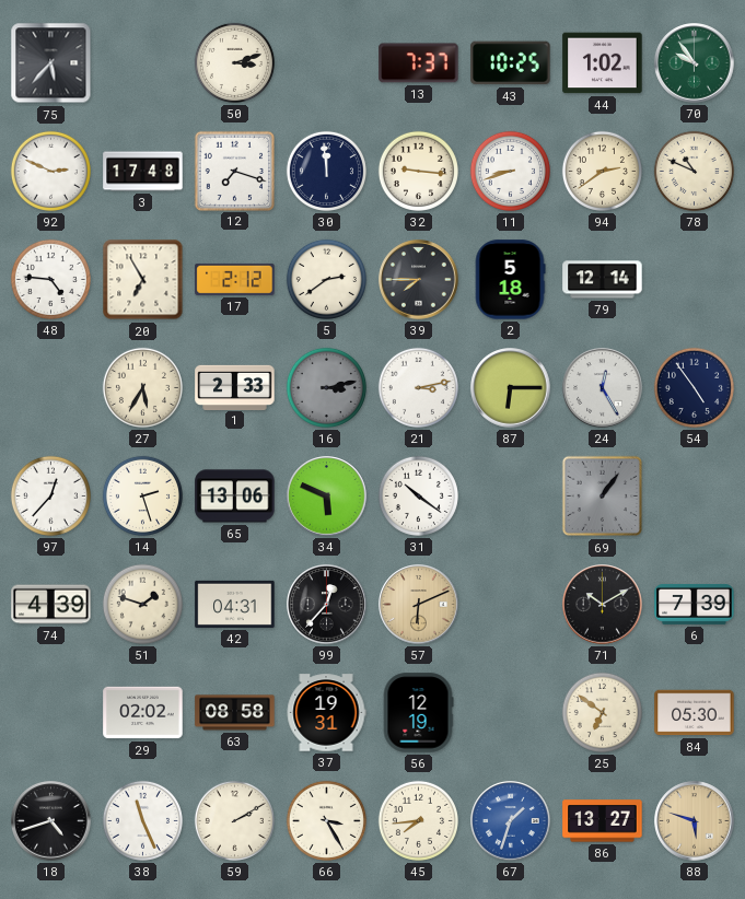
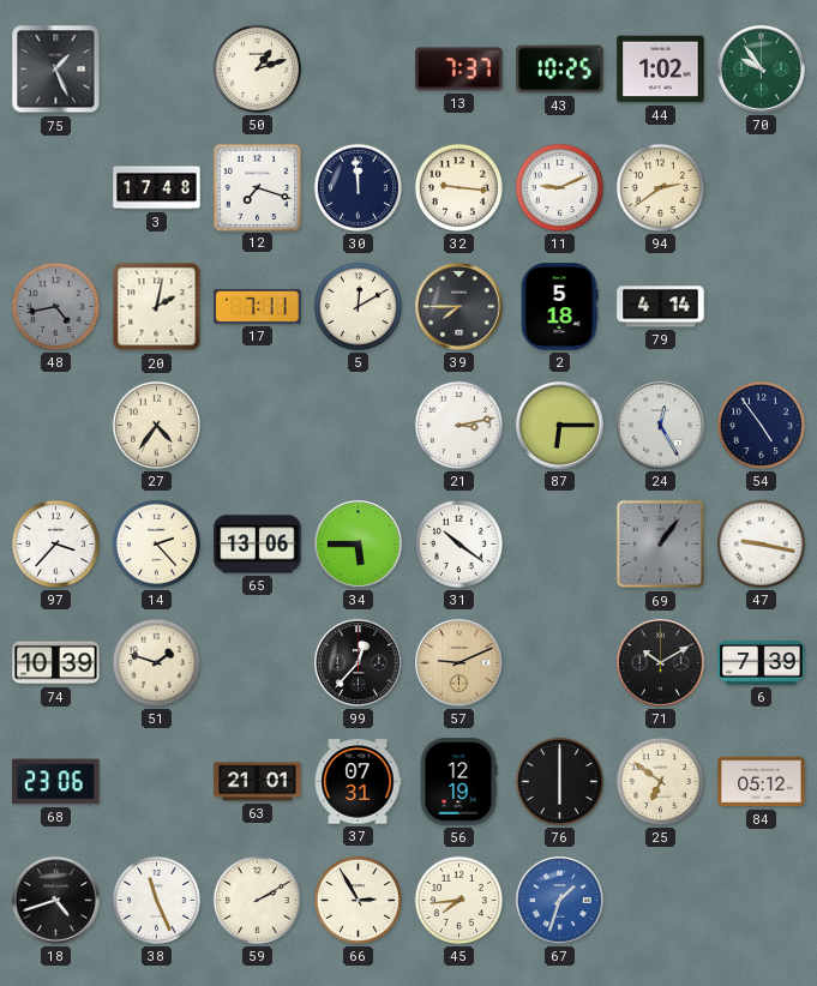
75: 5:37 -> 1:26
50: 3:12 -> 1:12
92: 2:49 -> none
11: 8:42 -> 9:11
78: 10:49 -> none
48: 4:46 -> 4:43
48 dial: white -> grey
20: 6:55 -> 2:02
17: 2:12 -> 7:11
5: 2:39 -> 12:10
79: 12:14 -> 4:14
27: 5:35 -> 4:36
1: 2:33 -> none
16: 3:13 -> none
97: 12:37 -> 3:37
14: 2:27 -> 2:23
34: 5:49 -> 5:45
47: none -> 9:17
74: 4:39 -> 10:39
42: 04:31 -> none
57: 6:11 -> 9:11
68: none -> 23:06
29: 02:02 -> none
63: 08:58 -> 21:01
37: 19:31 -> 07:31
76: none -> 6:00
84: 05:30 -> 05:12
66: 3:25 -> 2:55
86: 13:27 -> none
88: 5:48 -> none
